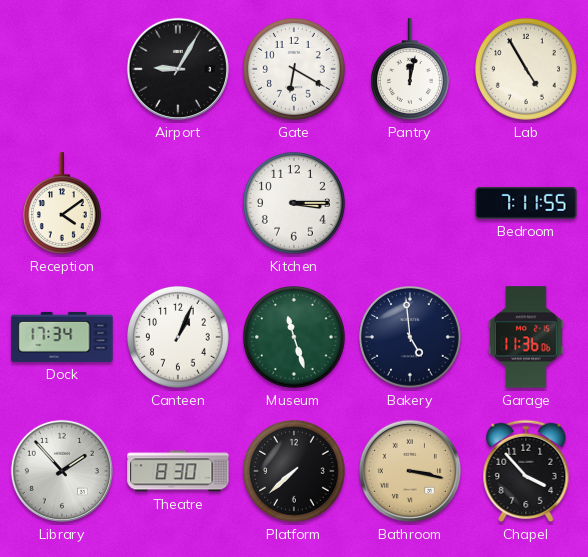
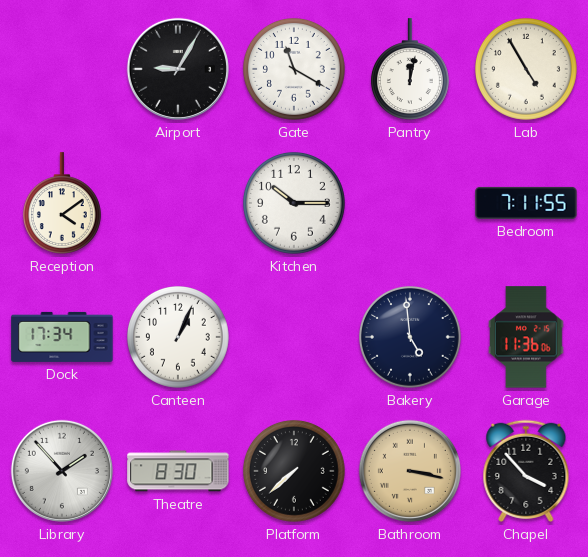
Gate: 6:20 -> 11:20
Kitchen: 3:15 -> 10:15
Museum: 11:27 -> none
